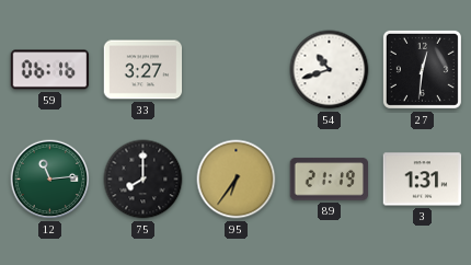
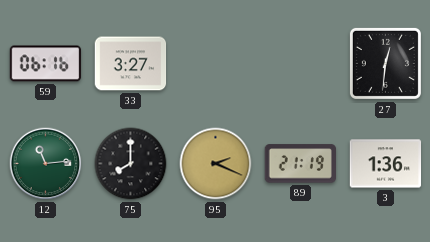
54: 10:42 -> none
95: 6:36 -> 2:19
3: 1:31 -> 1:36
